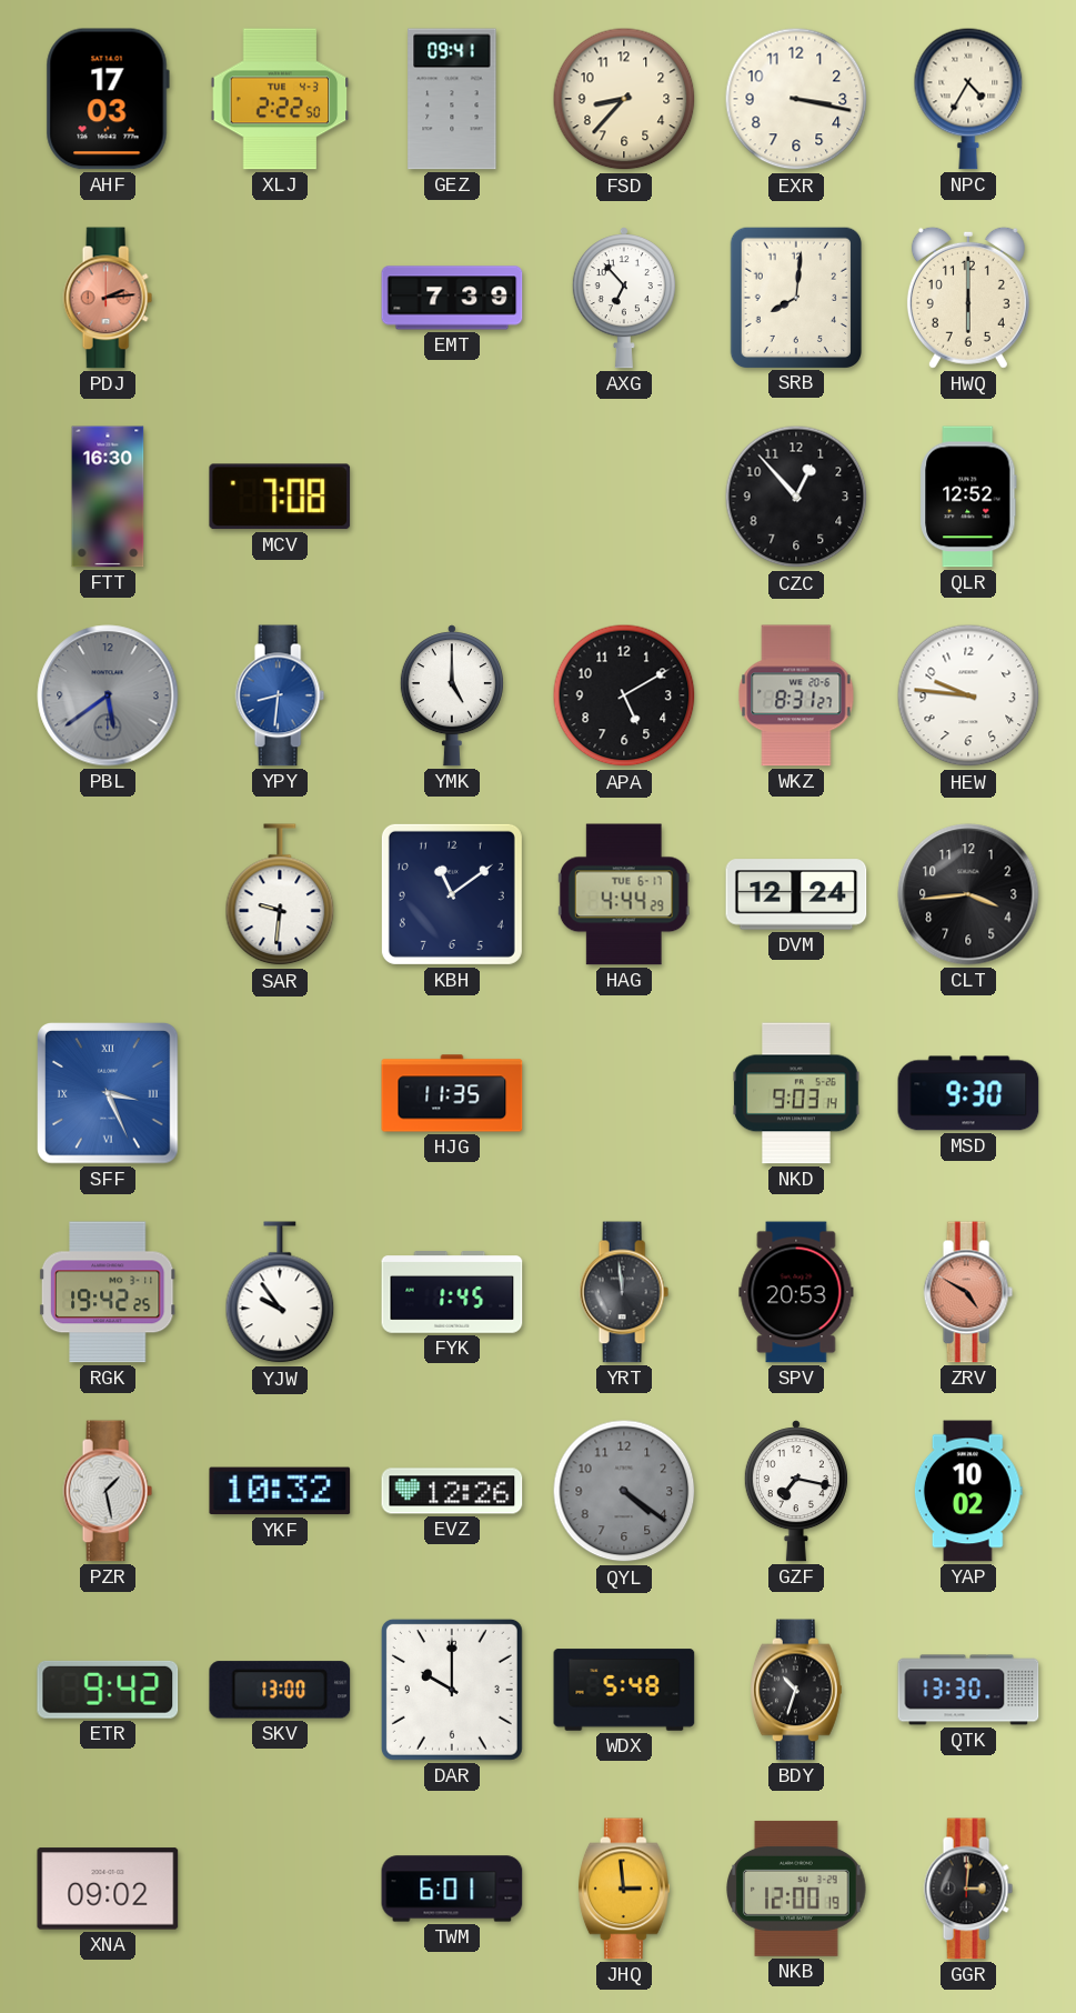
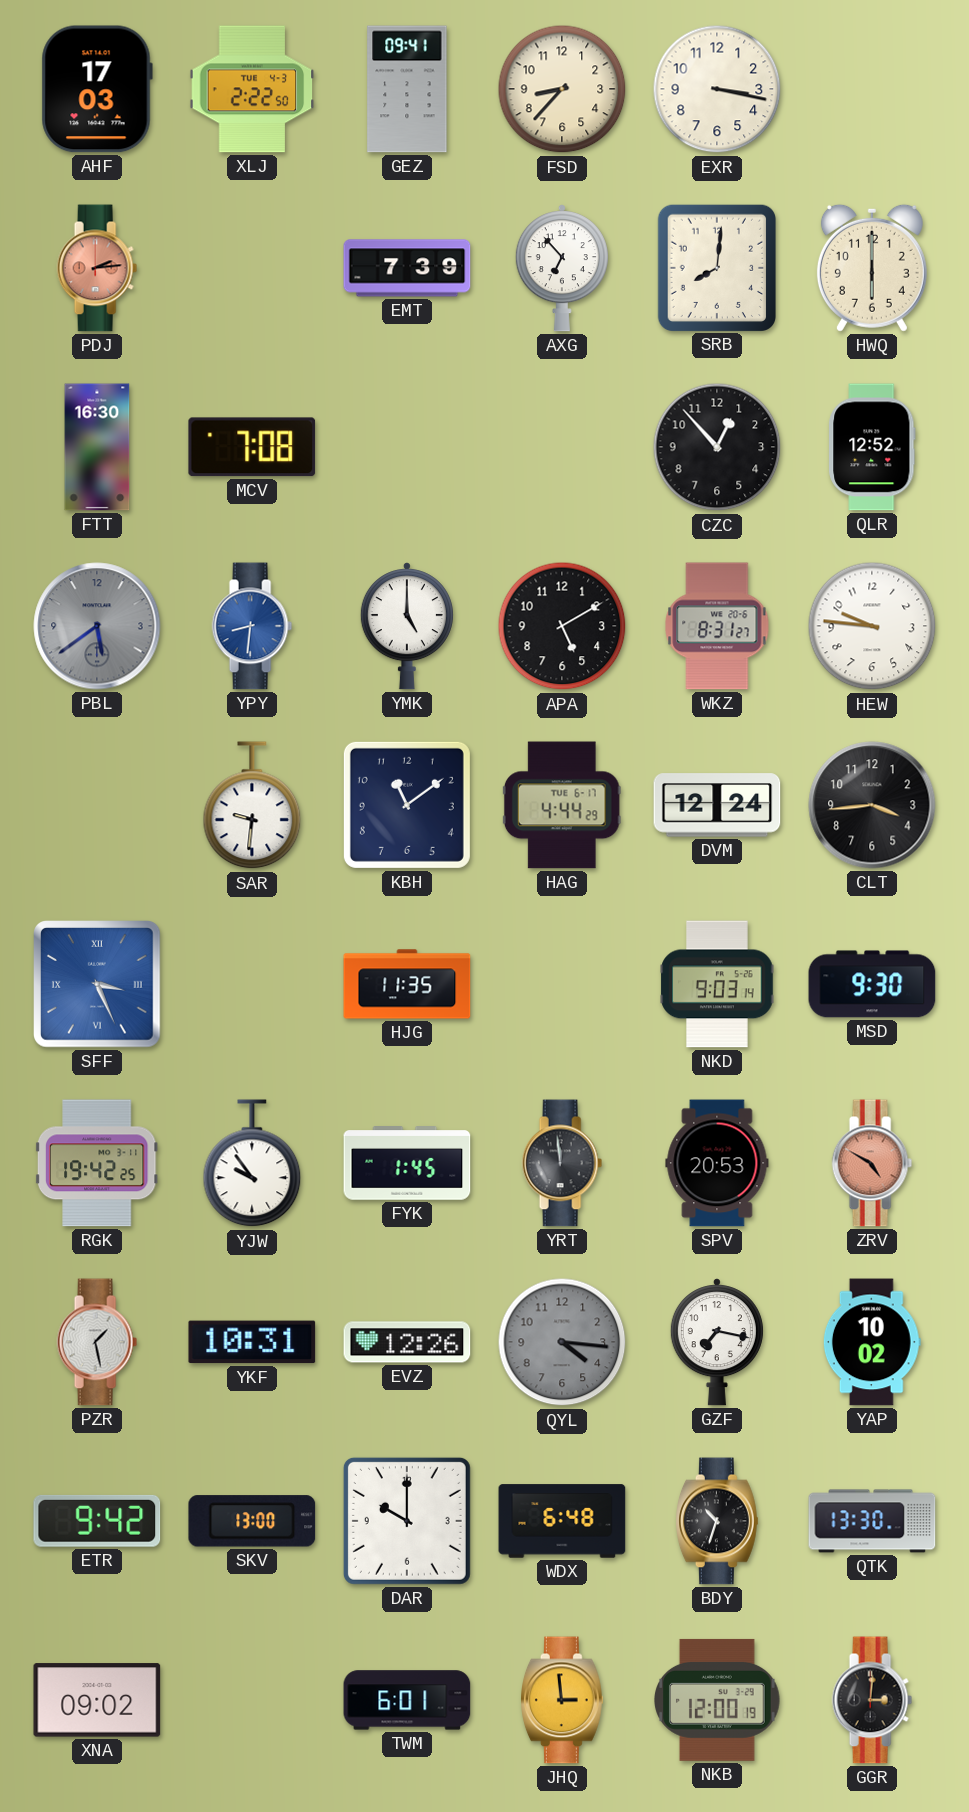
NPC: 4:35 -> none
YKF: 10:32 -> 10:31
QYL: 4:21 -> 4:16
WDX: 5:48 -> 6:48
